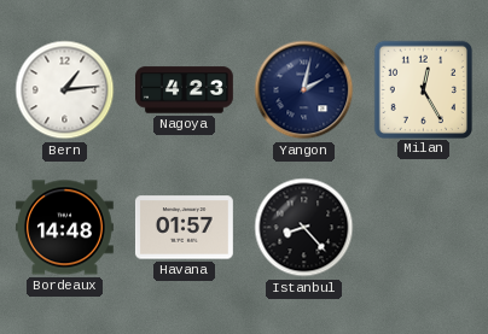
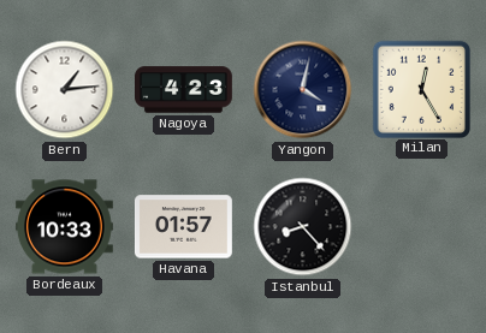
Yangon: 2:02 -> 4:02
Bordeaux: 14:48 -> 10:33
